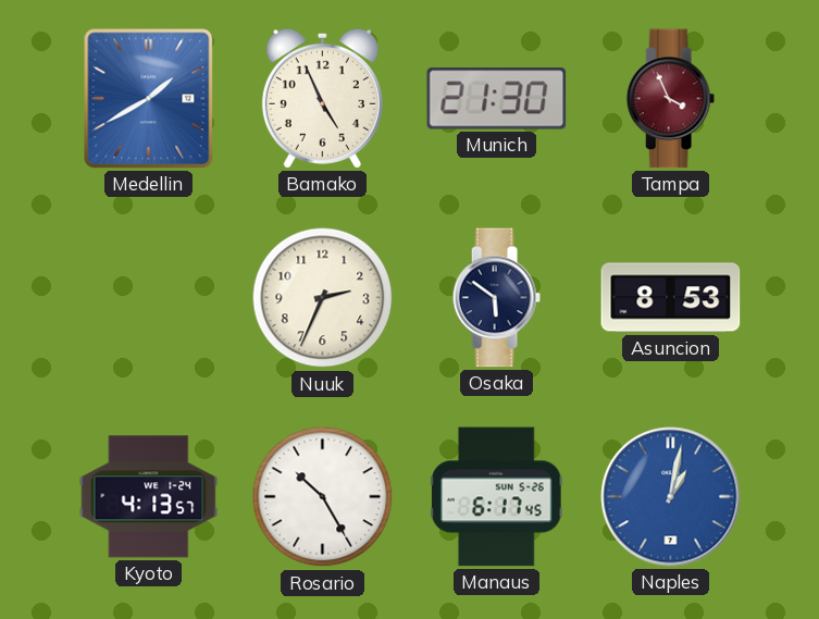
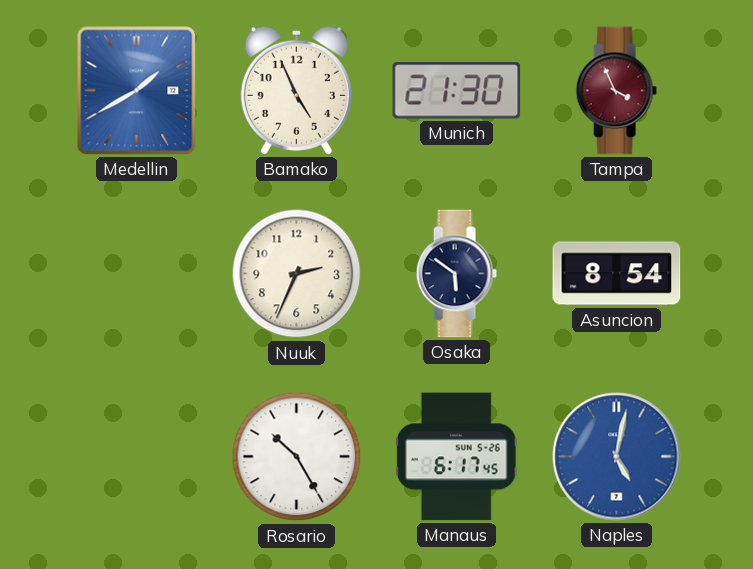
Asuncion: 8:53 -> 8:54
Kyoto: 4:13 -> none
Naples: 1:02 -> 5:02
